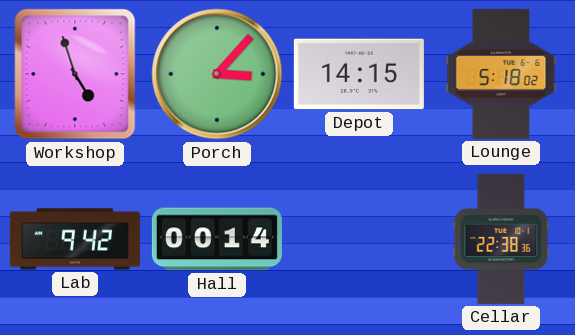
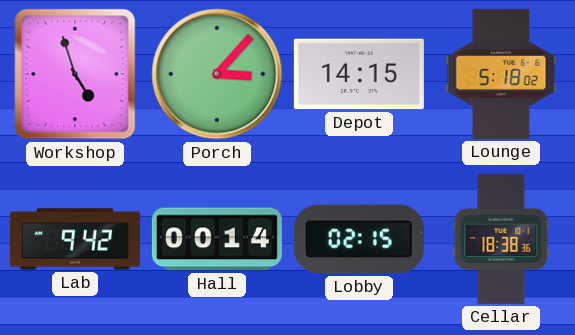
Lobby: none -> 02:15
Cellar: 22:38 -> 18:38
